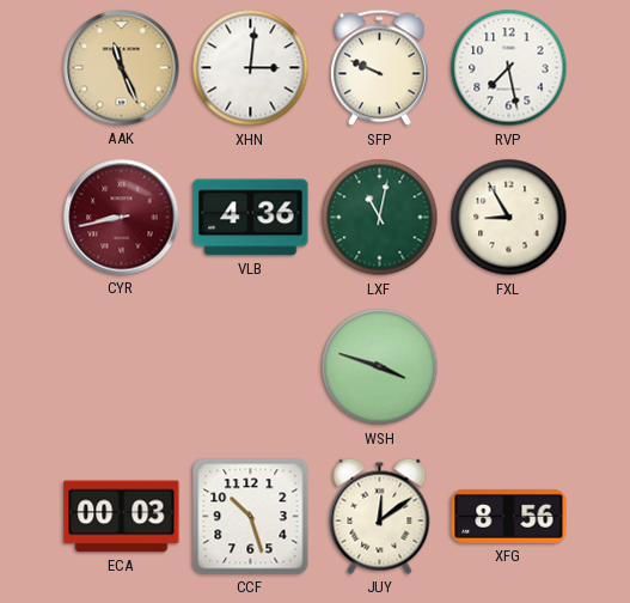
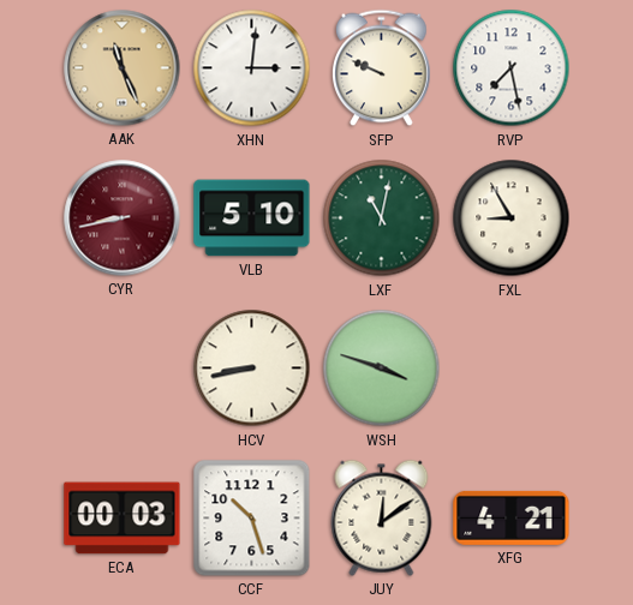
VLB: 4:36 -> 5:10
HCV: none -> 8:43
XFG: 8:56 -> 4:21
